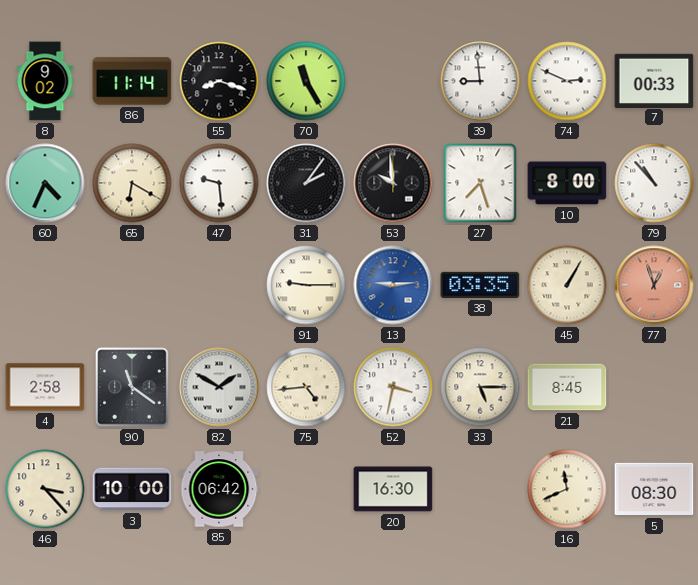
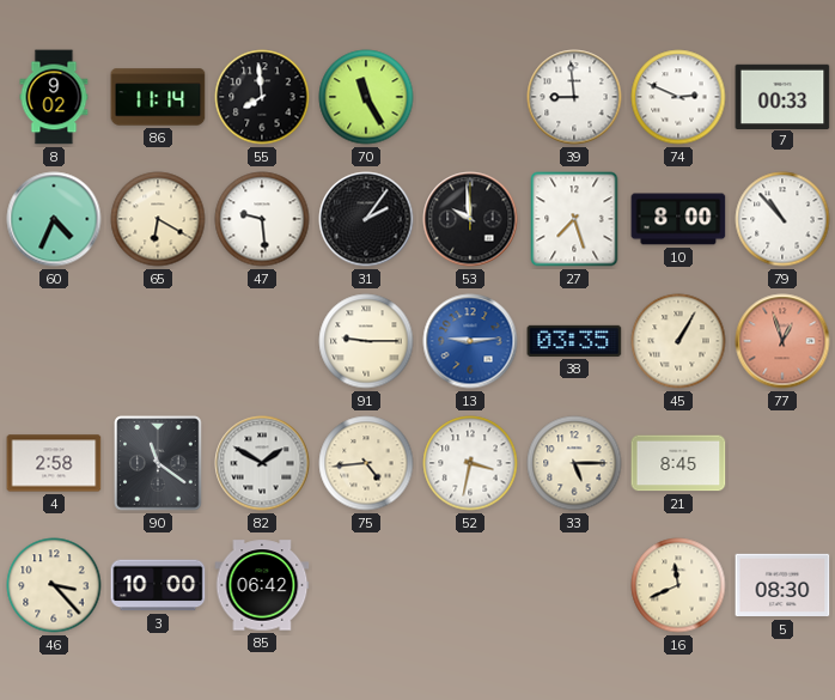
55: 8:18 -> 7:59
20: 16:30 -> none
